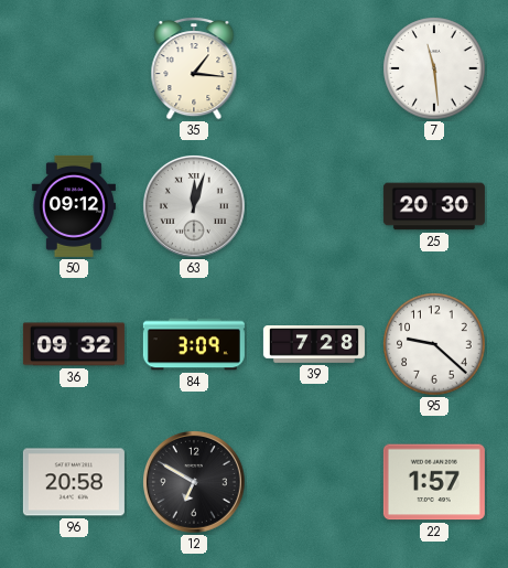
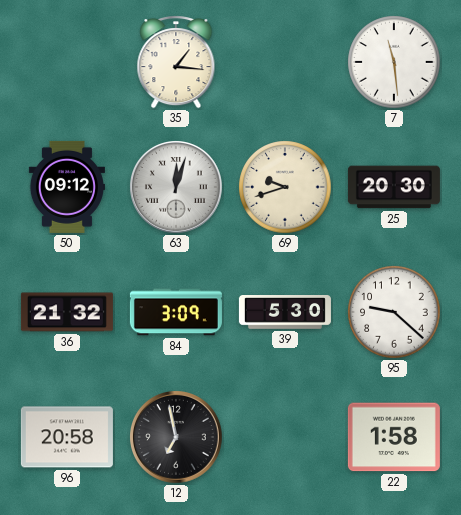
69: none -> 9:42
36: 09:32 -> 21:32
39: 7:28 -> 5:30
12: 6:50 -> 6:58
22: 1:57 -> 1:58
